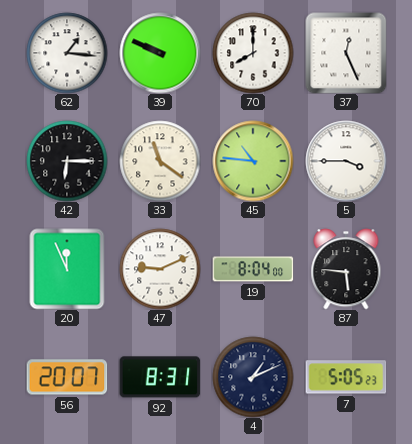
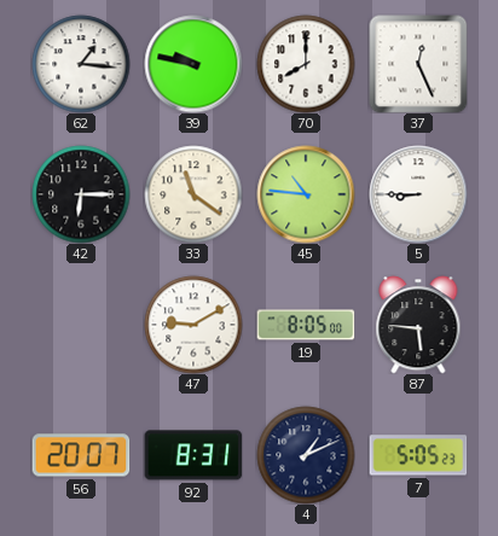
39: 9:49 -> 9:47
5: 3:45 -> 8:45
20: 11:56 -> none
47: 9:11 -> 9:10
19: 8:04 -> 8:05
